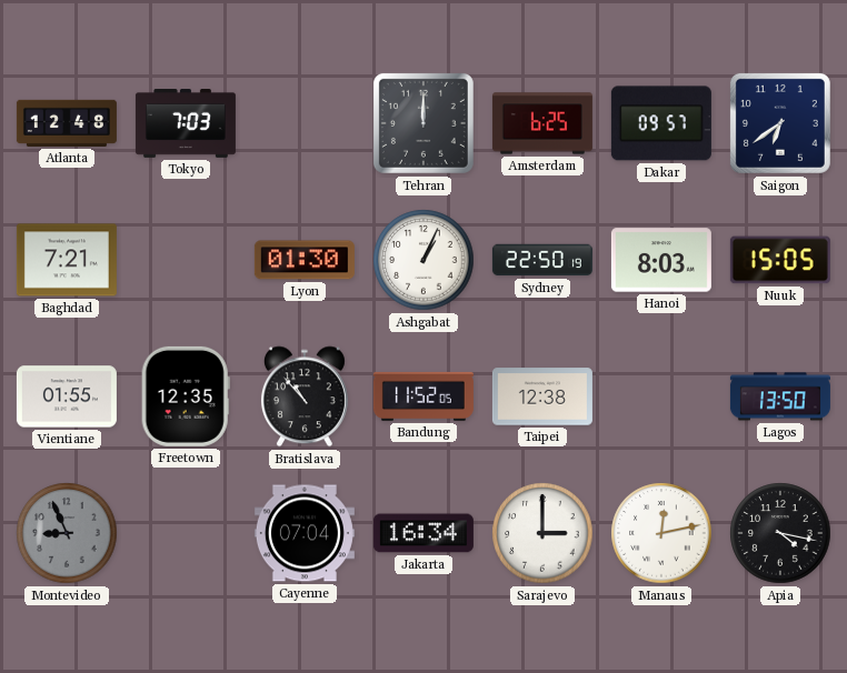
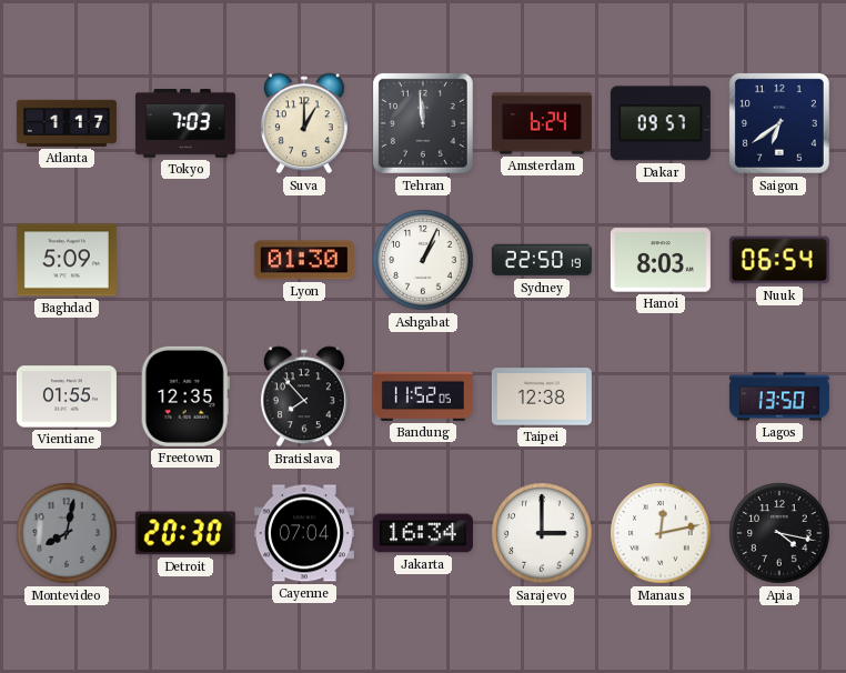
Atlanta: 12:48 -> 1:17
Suva: none -> 1:00
Tehran: 12:00 -> 11:59
Amsterdam: 6:25 -> 6:24
Baghdad: 7:21 -> 5:09
Nuuk: 15:05 -> 06:54
Bratislava: 10:53 -> 7:53
Montevideo: 8:56 -> 8:02
Detroit: none -> 20:30
